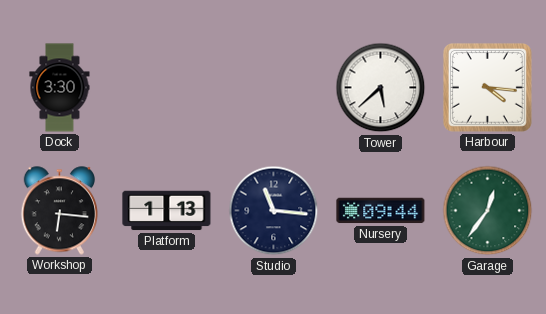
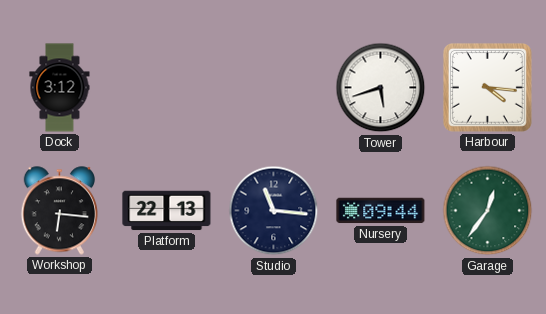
Dock: 3:30 -> 3:12
Tower: 5:38 -> 5:42
Platform: 1:13 -> 22:13
